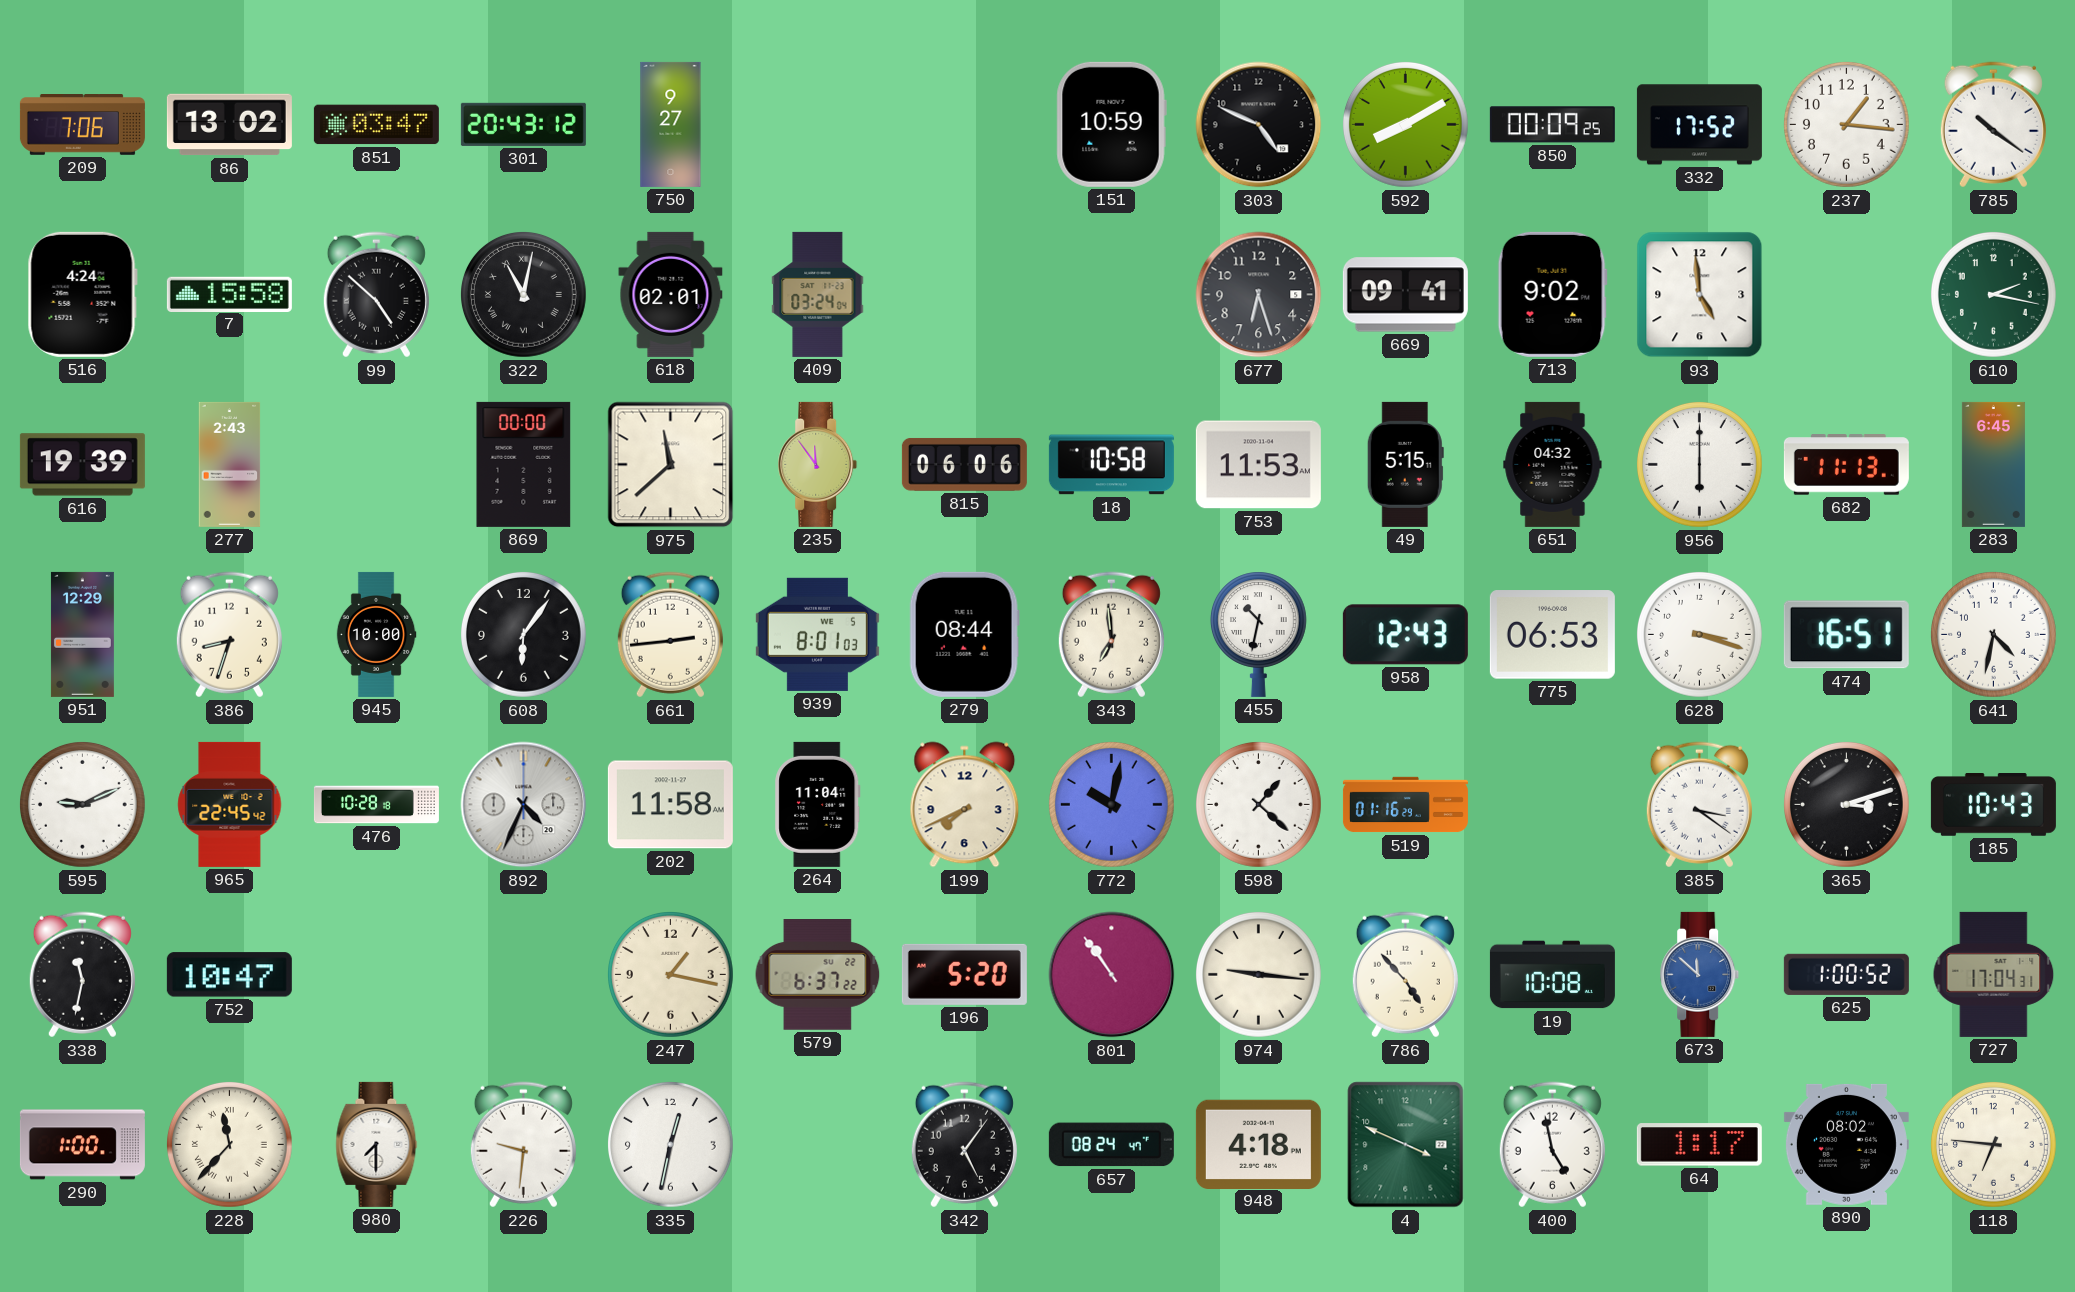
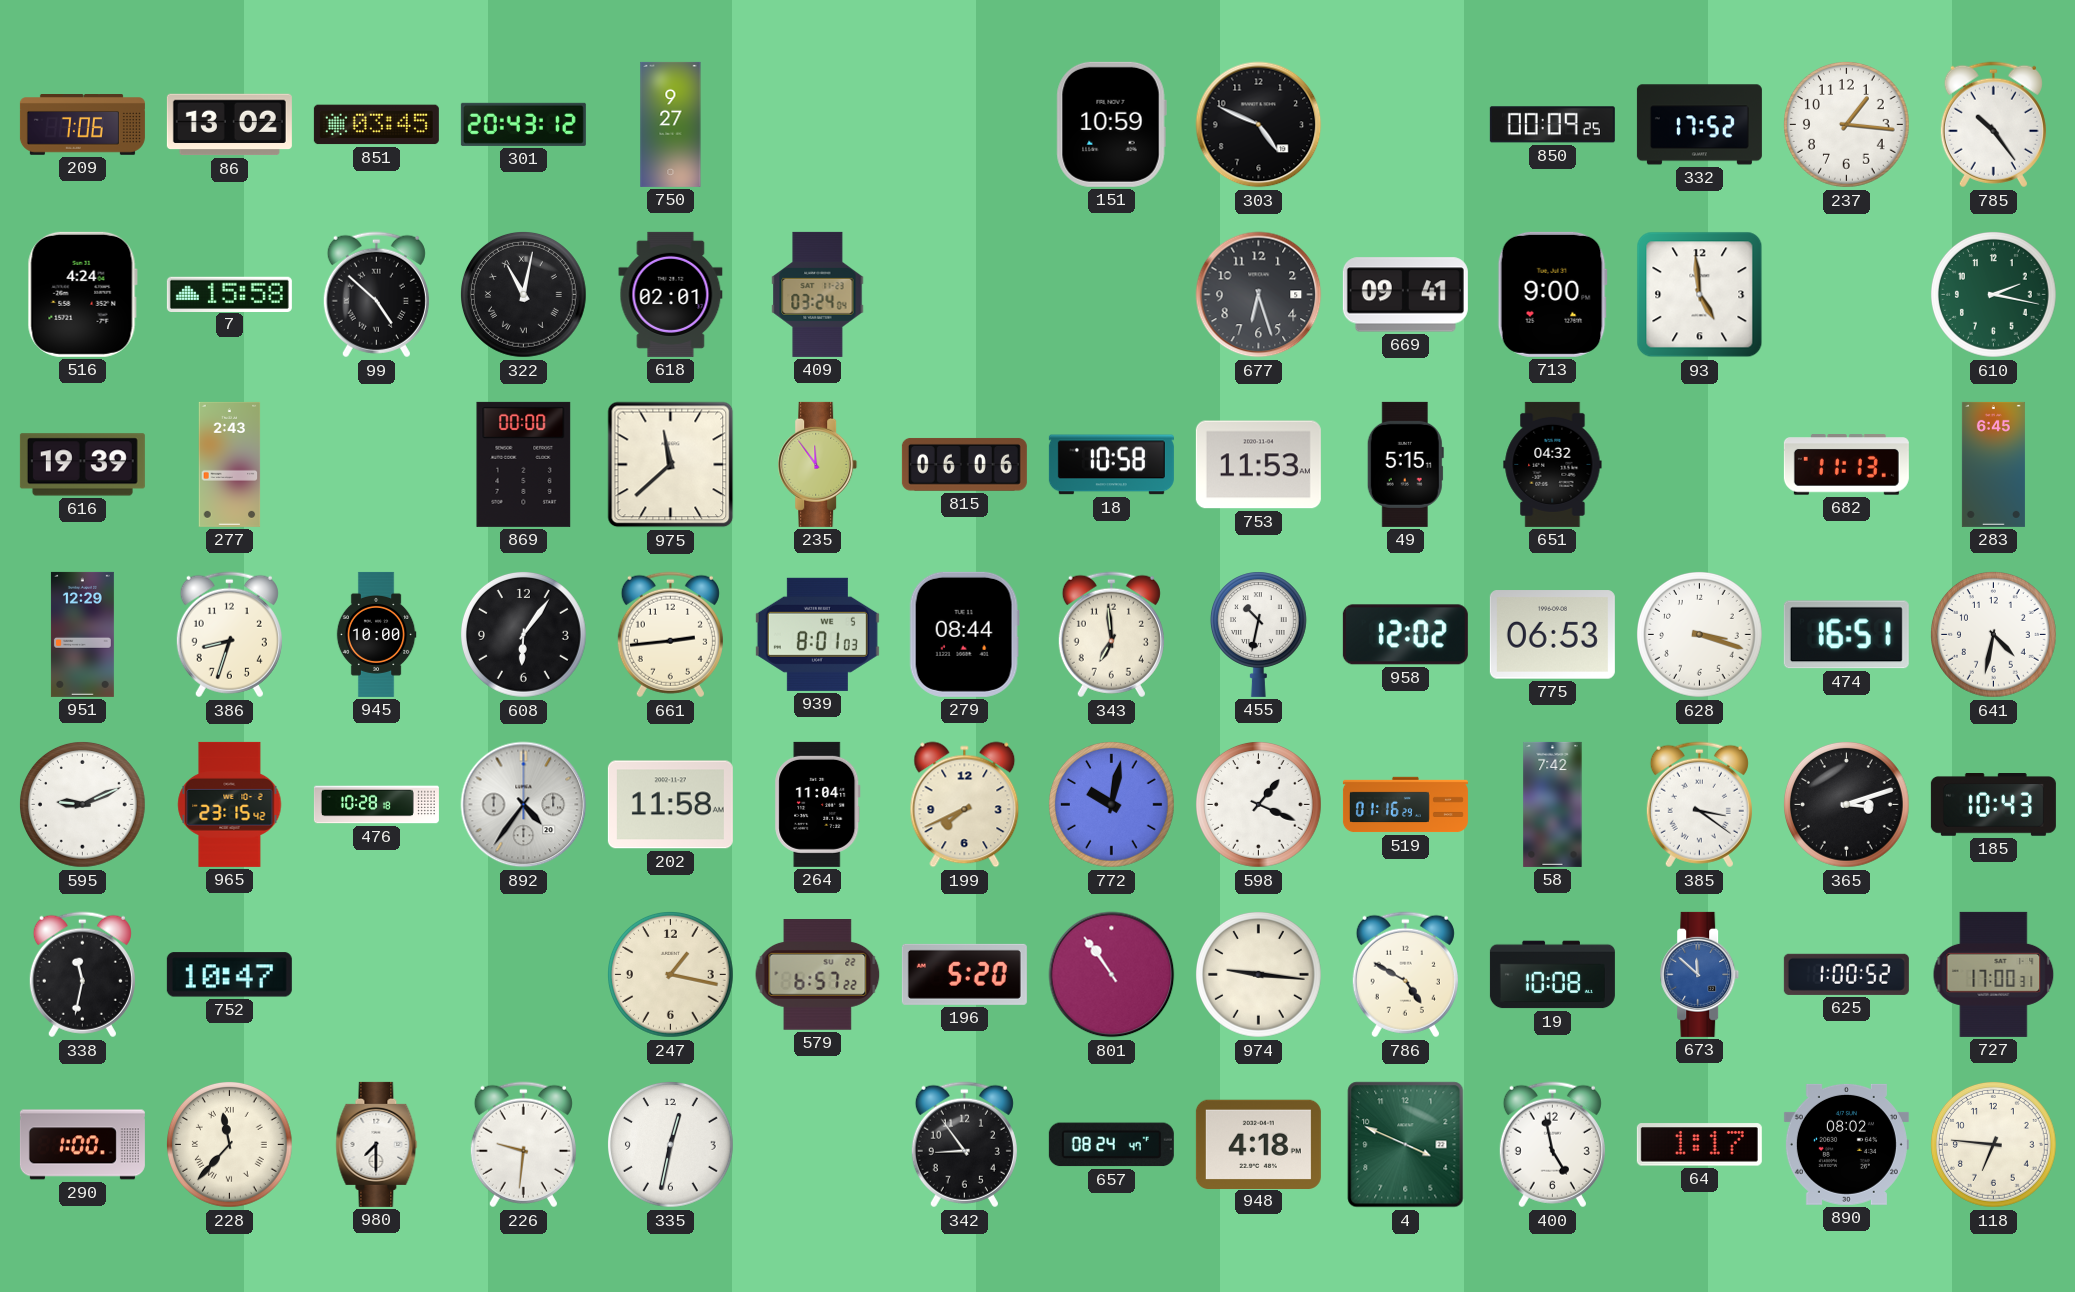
851: 03:47 -> 03:45
592: 8:10 -> none
785: 10:21 -> 10:24
713: 9:02 -> 9:00
956: 6:00 -> none
958: 12:43 -> 12:02
965: 22:45 -> 23:15
892: 4:34 -> 4:36
598: 1:22 -> 1:19
58: none -> 7:42
579: 6:37 -> 6:57
786: 4:53 -> 4:50
727: 17:04 -> 17:00
342: 5:06 -> 8:54
